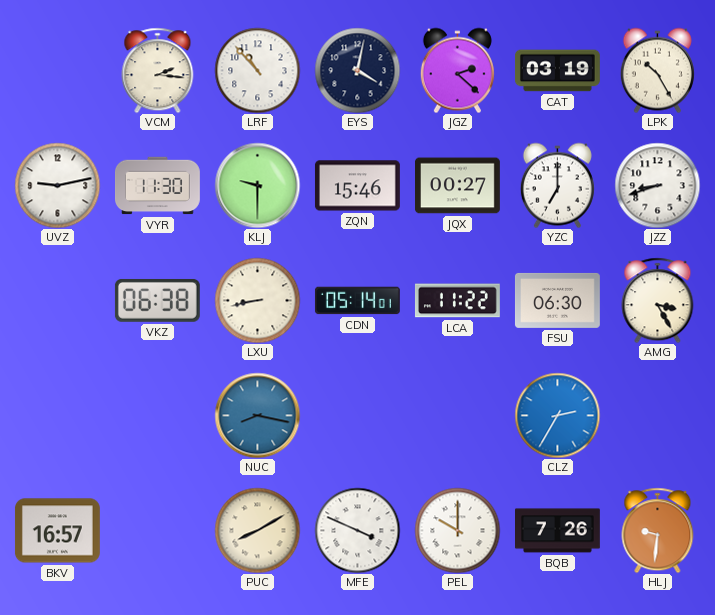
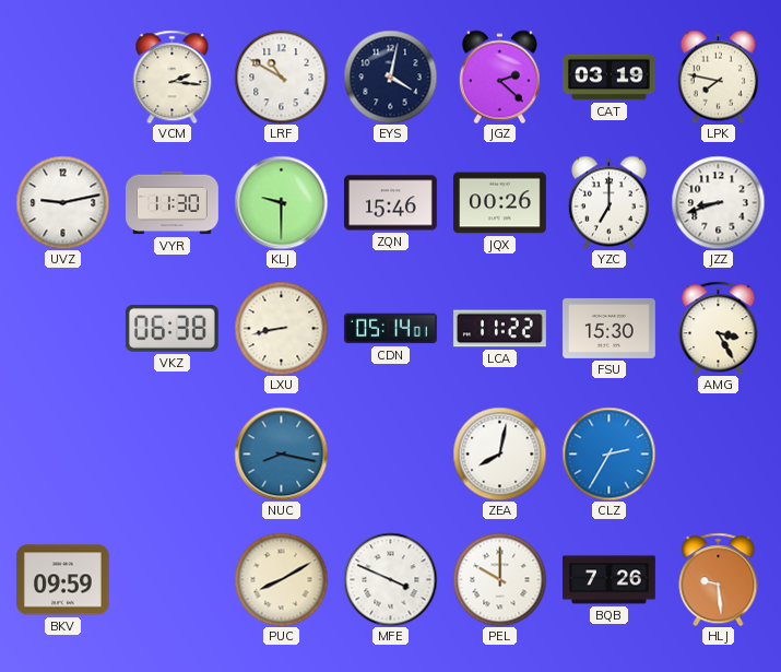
LRF: 10:53 -> 10:50
LPK: 10:25 -> 7:47
JQX: 00:27 -> 00:26
FSU: 06:30 -> 15:30
ZEA: none -> 8:02
BKV: 16:57 -> 09:59
HLJ: 9:31 -> 9:29
